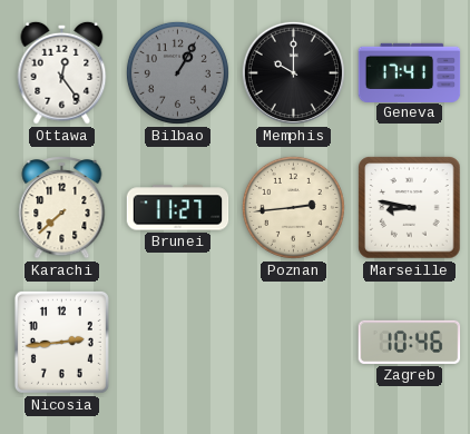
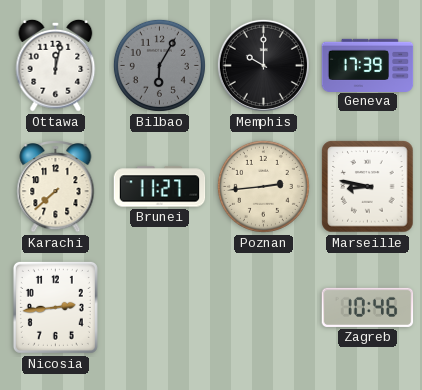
Ottawa: 12:24 -> 12:02
Bilbao: 1:05 -> 6:05
Geneva: 17:41 -> 17:39
